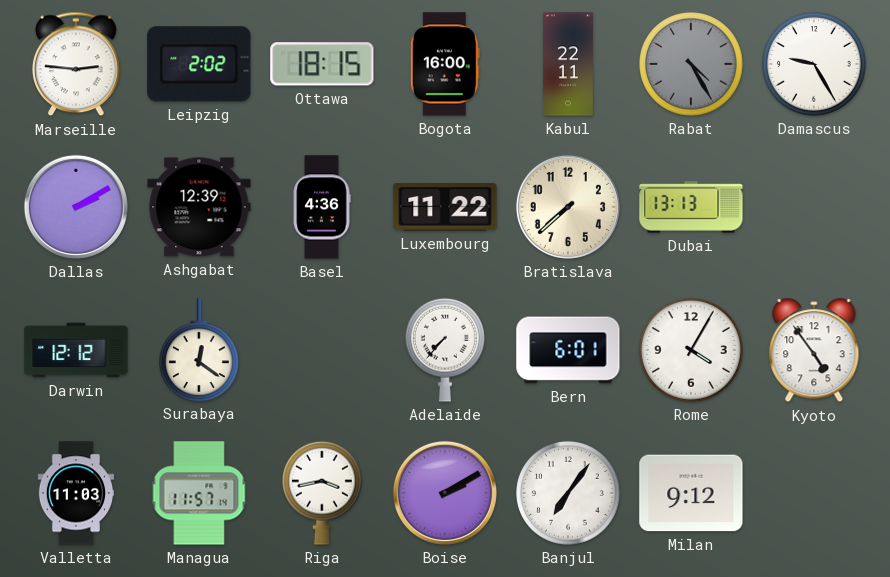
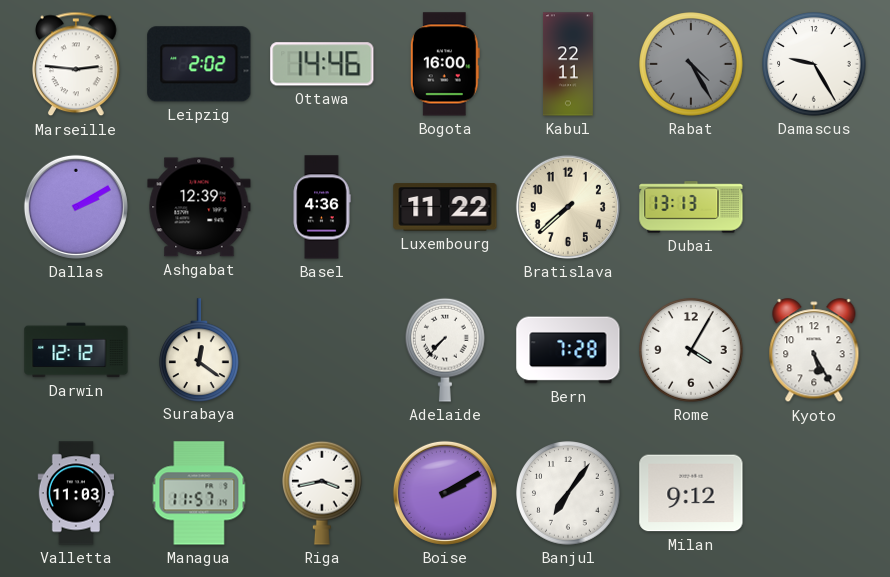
Ottawa: 18:15 -> 14:46
Bern: 6:01 -> 7:28
Kyoto: 4:54 -> 5:25
